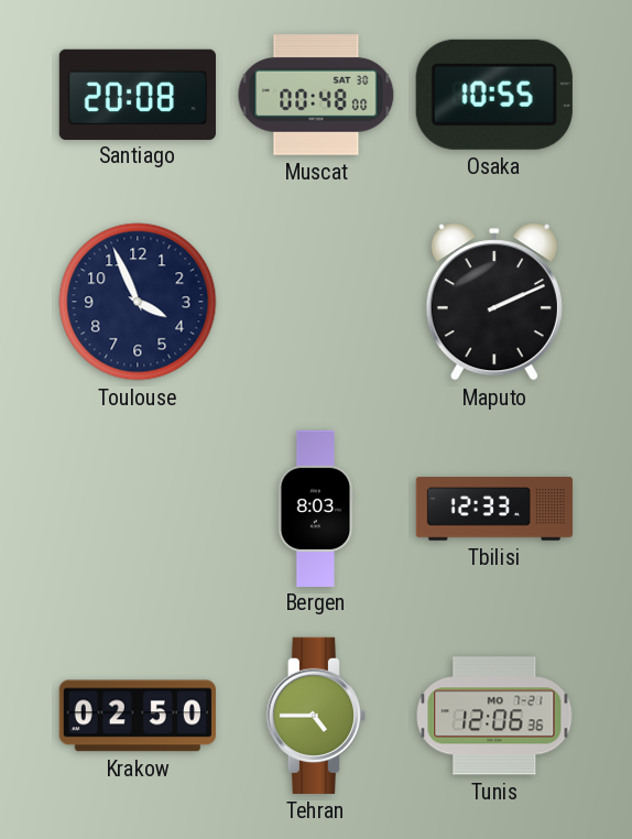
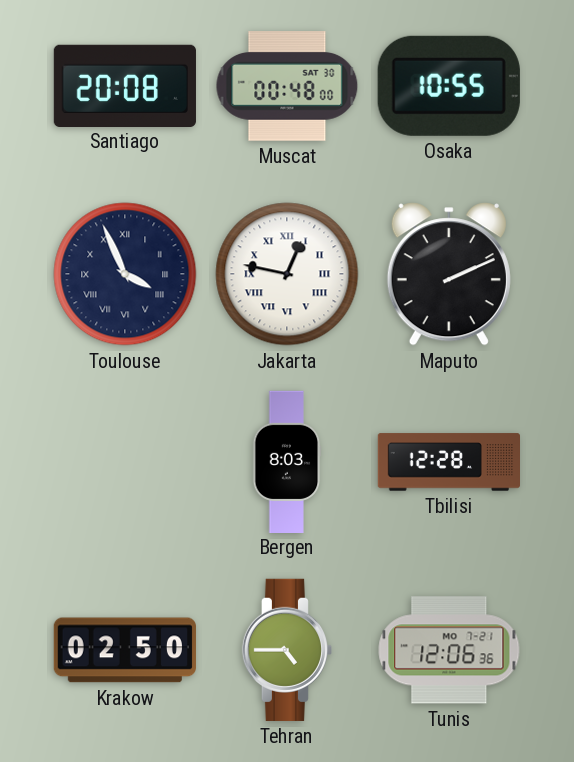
Toulouse numerals: Arabic -> Roman
Jakarta: none -> 12:47
Tbilisi: 12:33 -> 12:28
